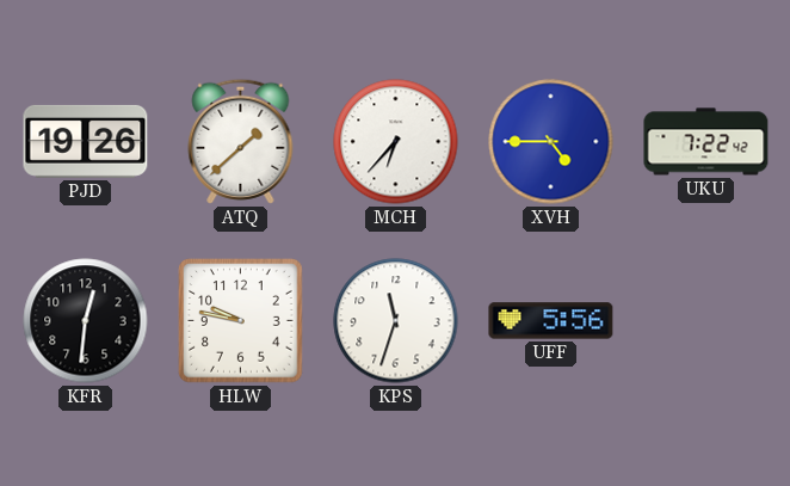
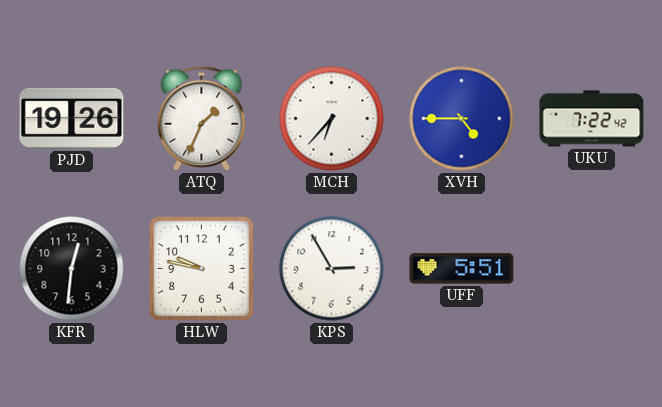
ATQ: 1:38 -> 1:34
KPS: 11:33 -> 2:55
UFF: 5:56 -> 5:51
